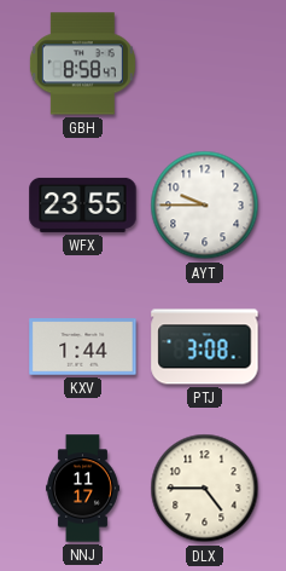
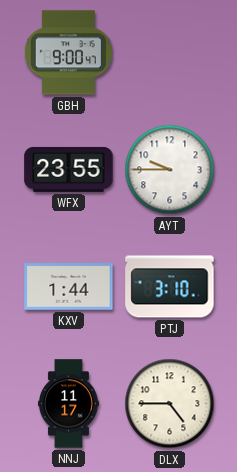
GBH: 8:58 -> 9:00
PTJ: 3:08 -> 3:10
